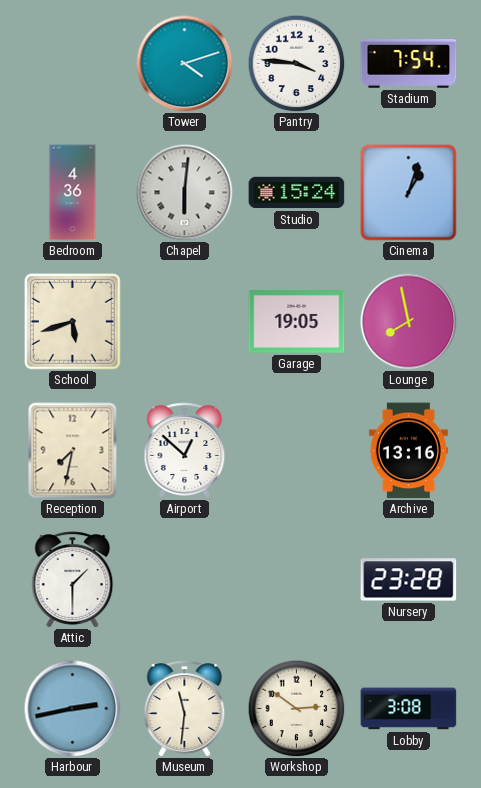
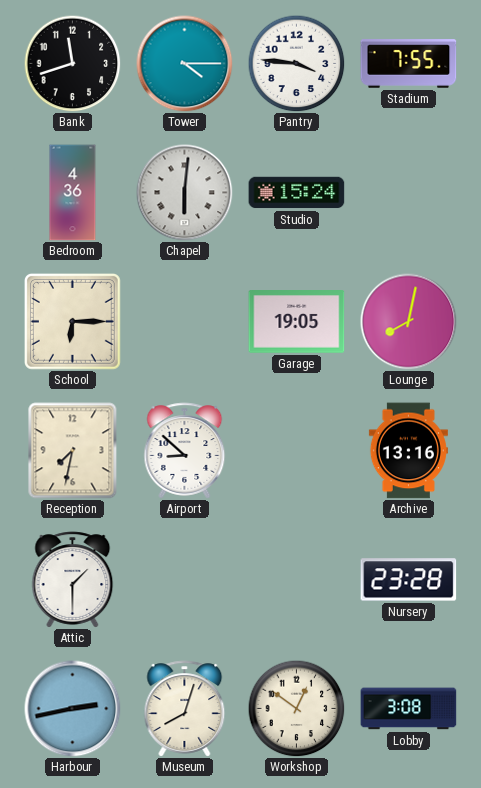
Bank: none -> 11:42
Tower: 4:12 -> 4:15
Stadium: 7:54 -> 7:55
Cinema: 1:03 -> none
School: 5:42 -> 6:15
Lounge: 7:58 -> 8:02
Airport: 12:52 -> 8:52
Museum: 11:31 -> 8:03
Workshop: 2:51 -> 12:51
